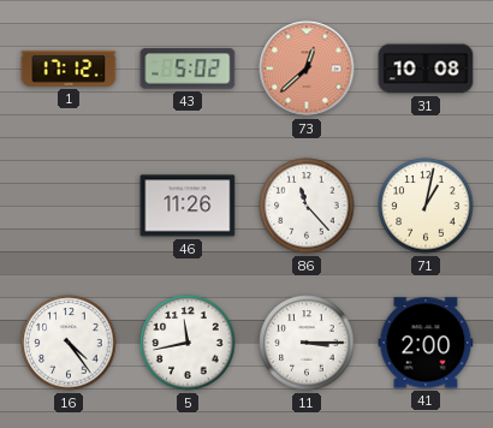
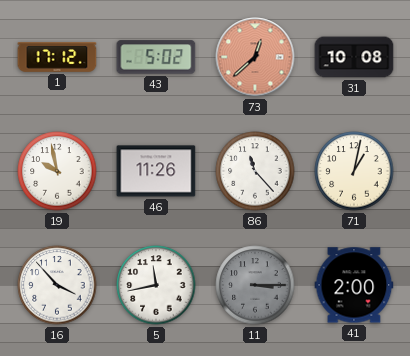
19: none -> 9:58
16: 4:24 -> 3:53
11 dial: white -> grey
